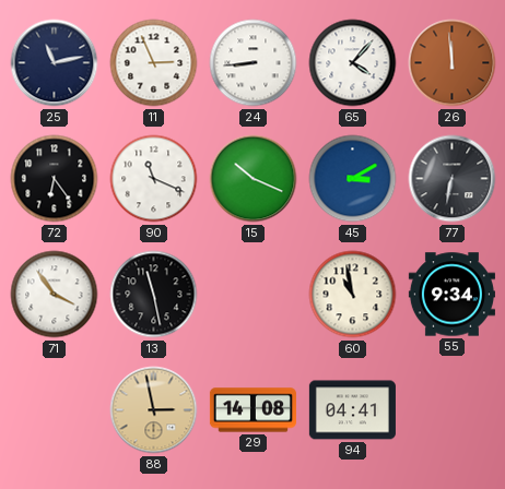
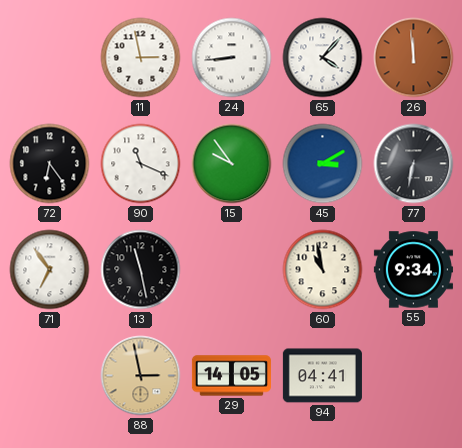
25: 11:13 -> none
11: 2:56 -> 2:58
15: 10:19 -> 9:54
71: 3:54 -> 6:54
29: 14:08 -> 14:05
